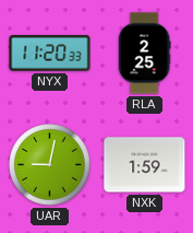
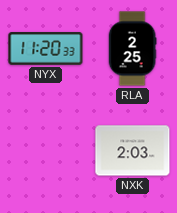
UAR: 9:02 -> none
NXK: 1:59 -> 2:03
